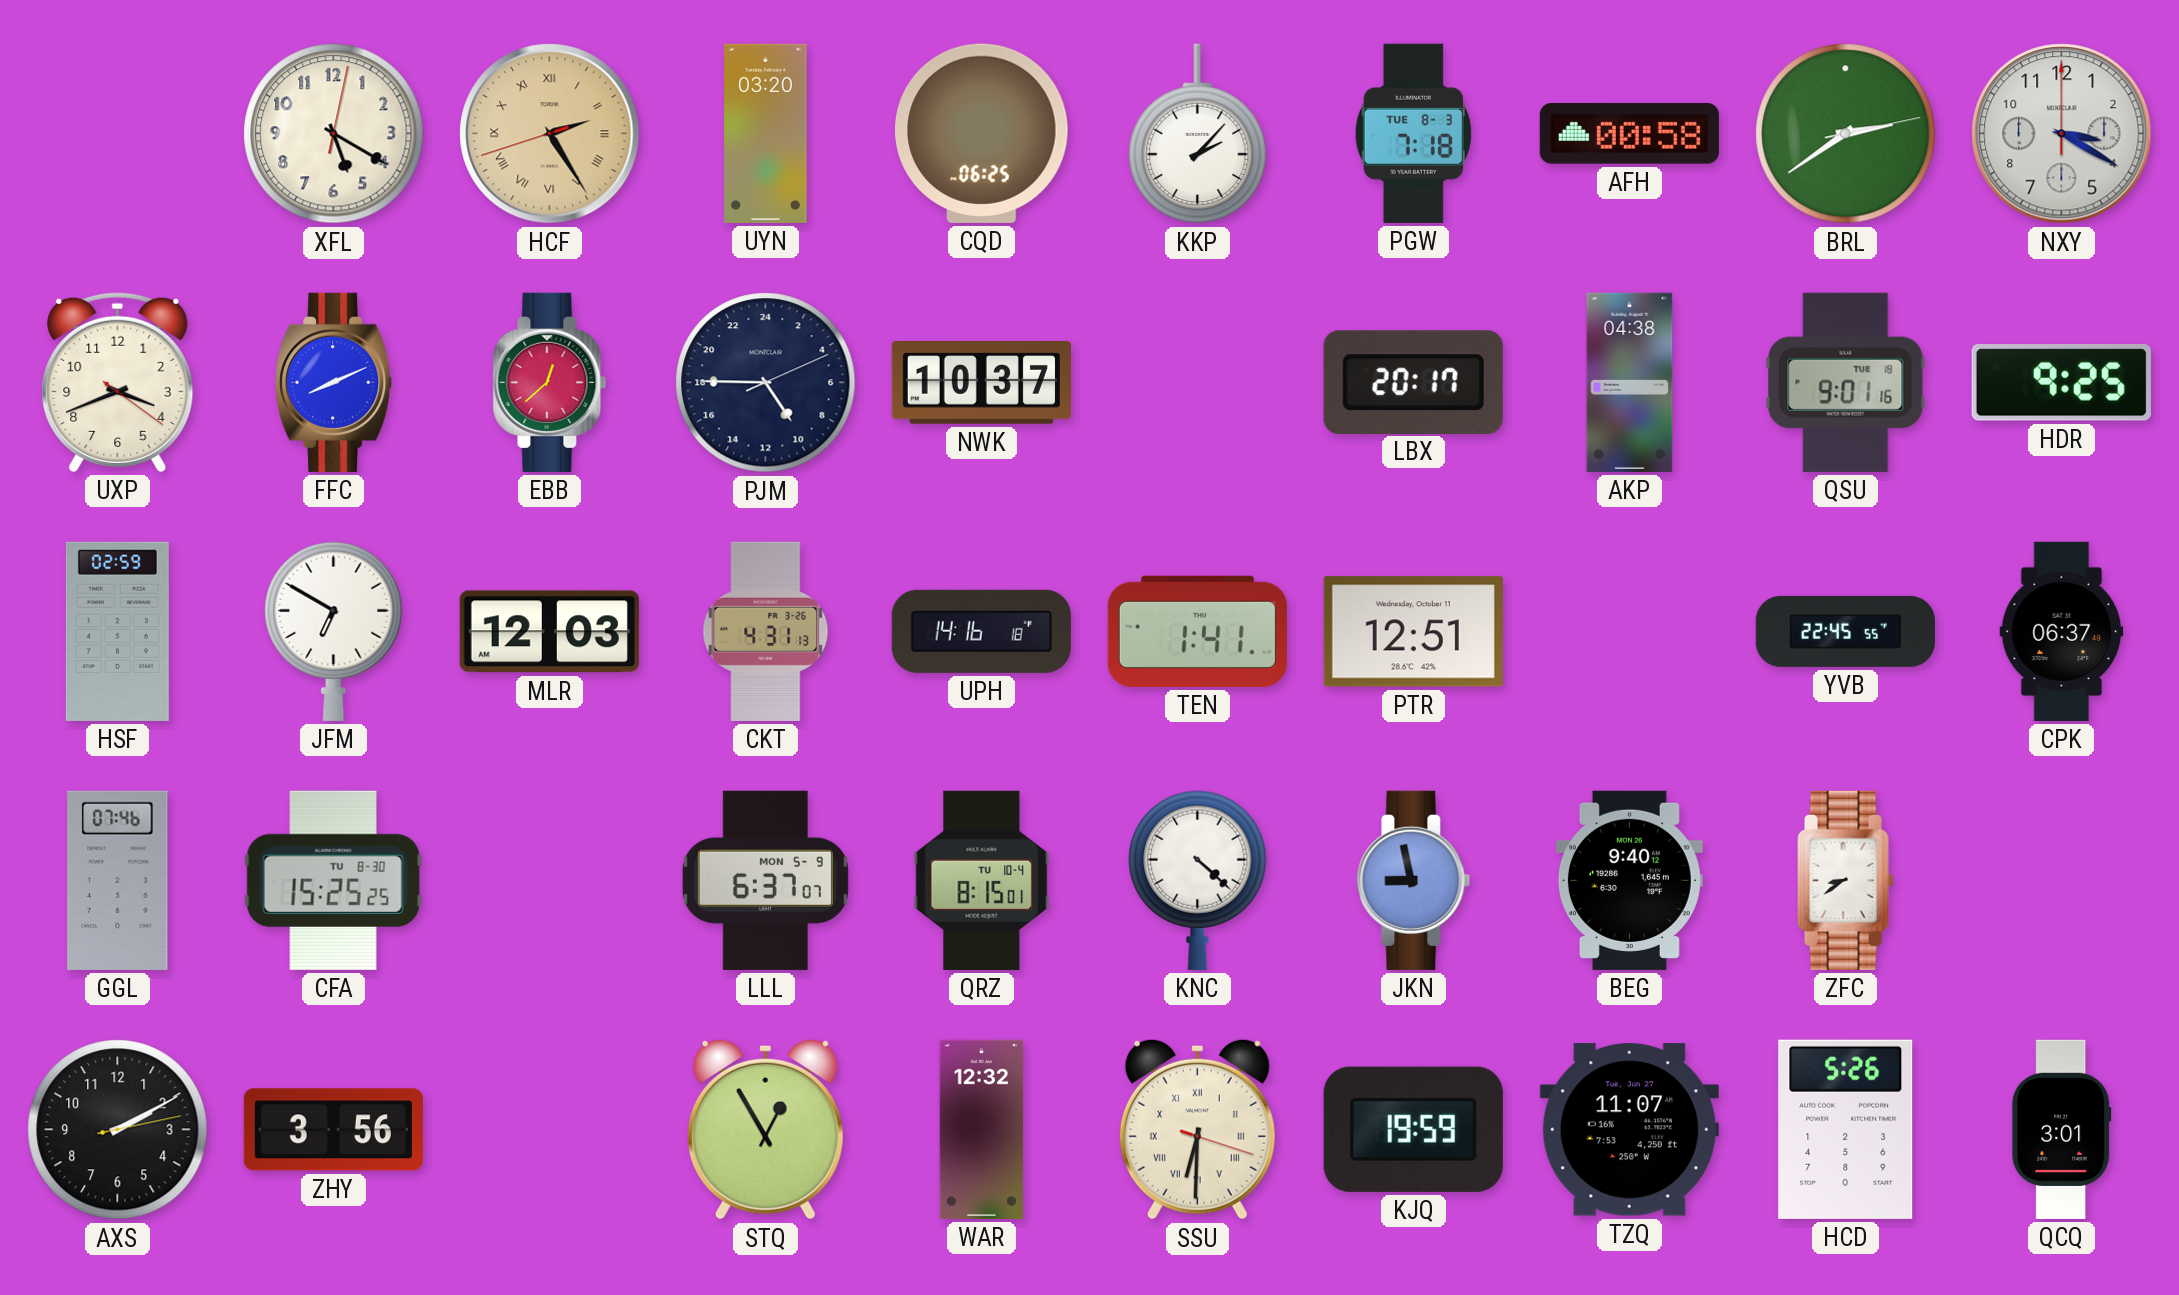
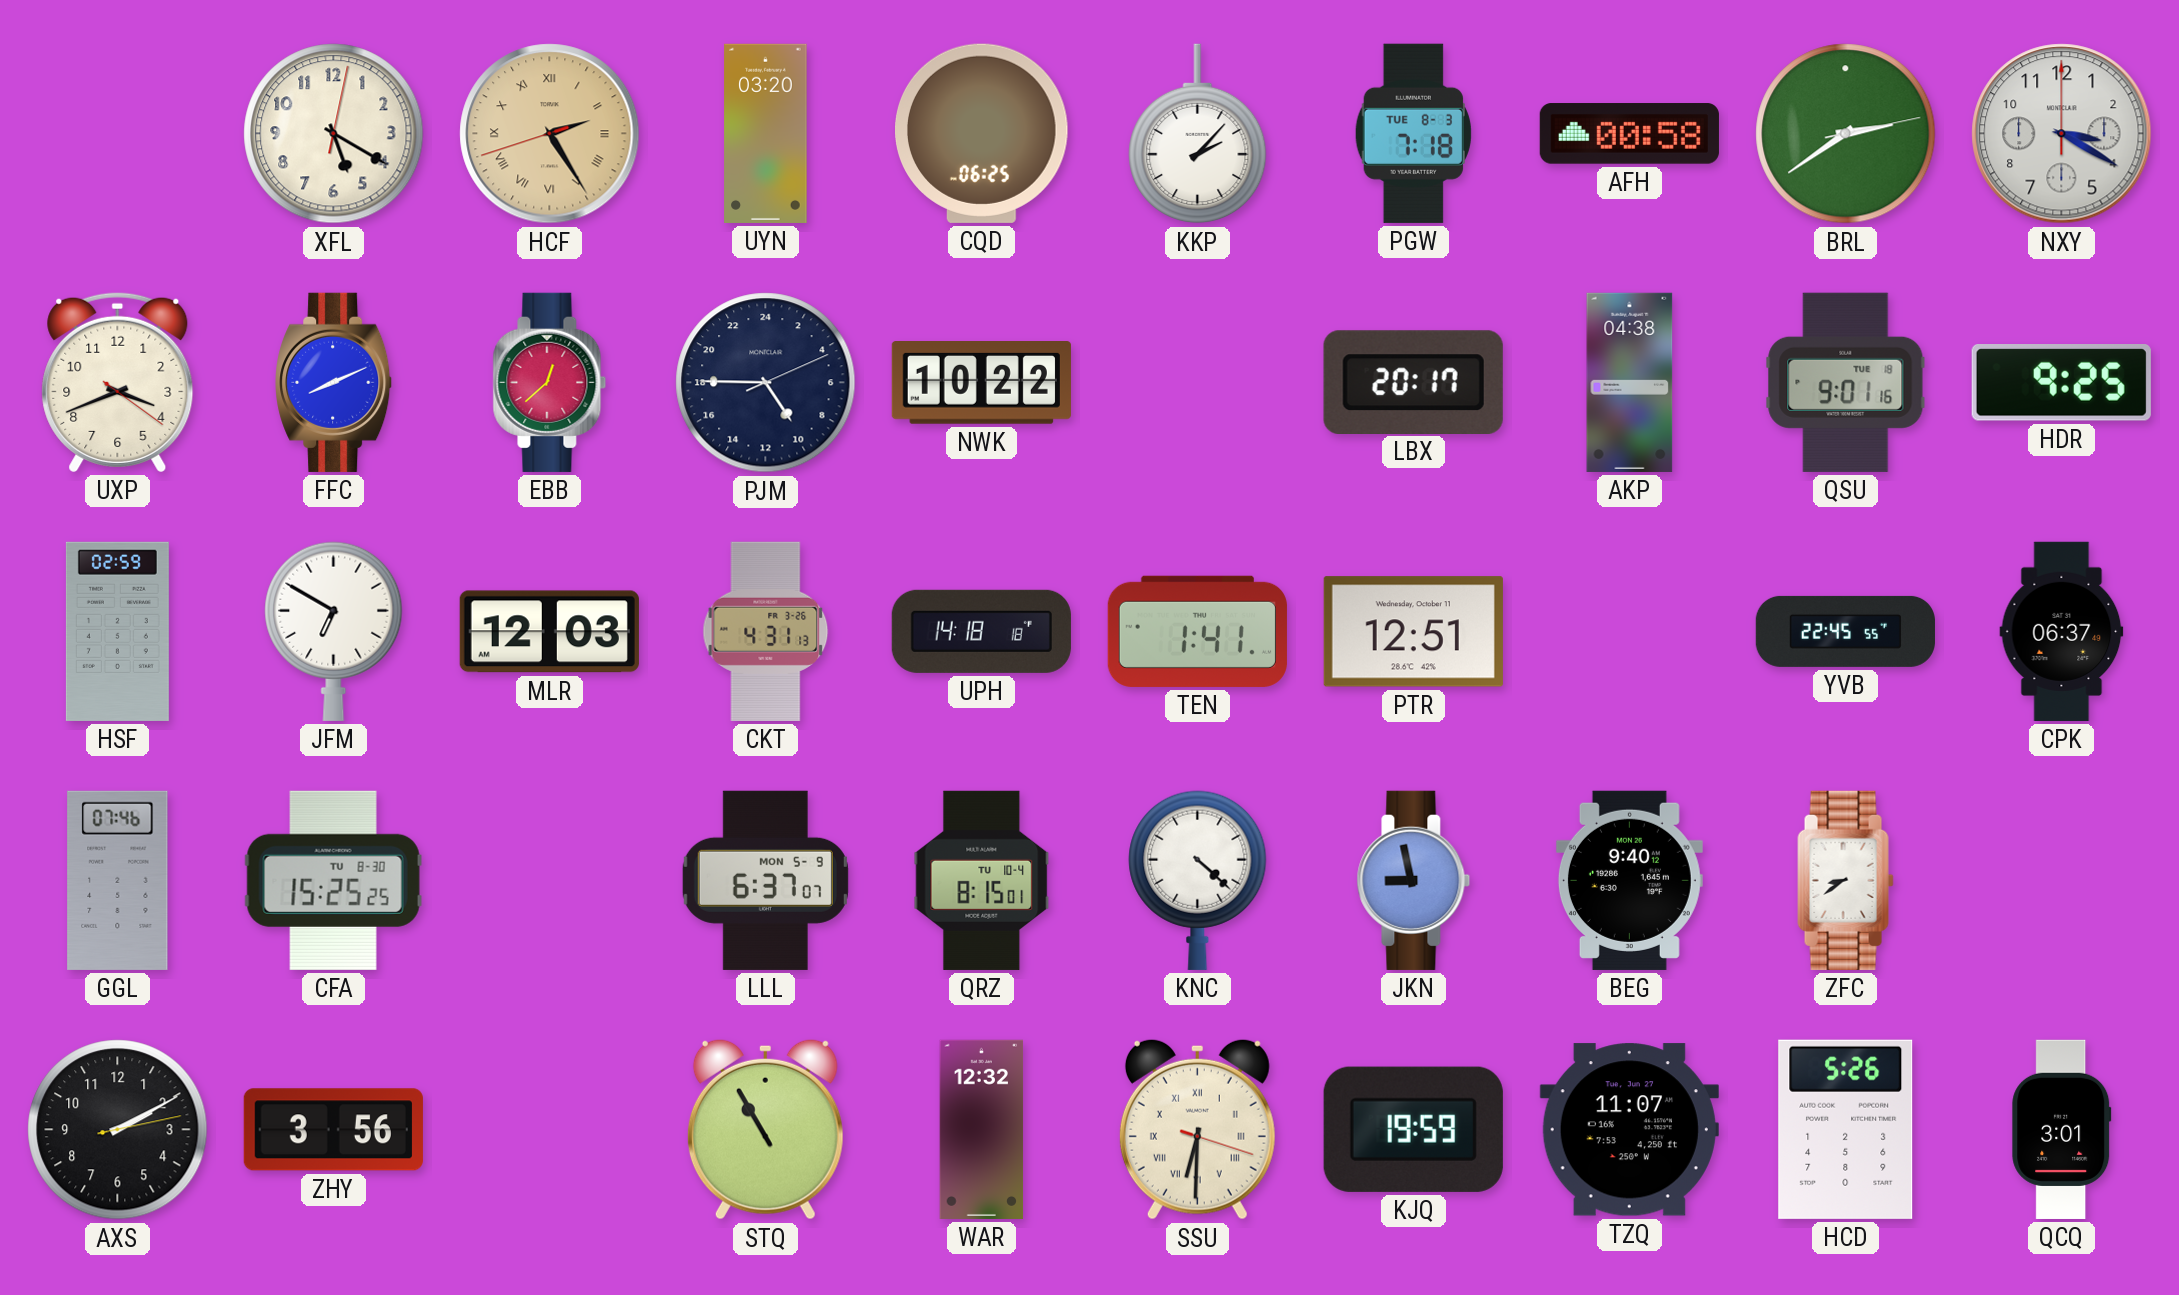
NWK: 10:37 -> 10:22
UPH: 14:16 -> 14:18
STQ: 12:55 -> 10:55
